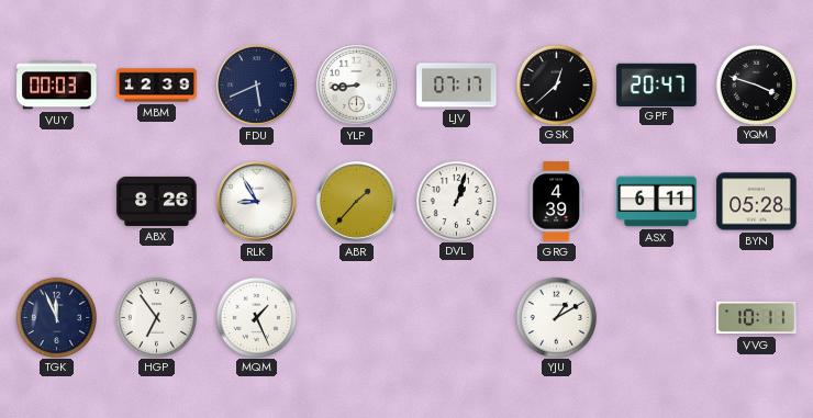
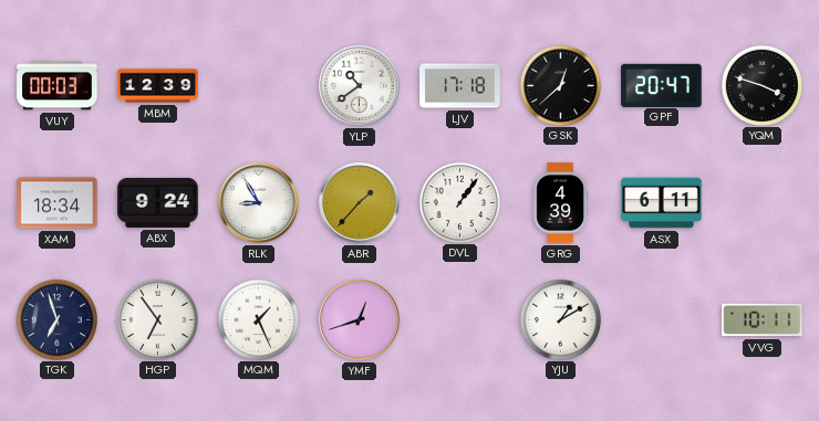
FDU: 5:41 -> none
YLP: 8:44 -> 10:39
LJV: 07:17 -> 17:18
XAM: none -> 18:34
ABX: 8:26 -> 9:24
DVL: 1:03 -> 1:06
BYN: 05:28 -> none
TGK: 11:56 -> 6:57
YMF: none -> 12:42
